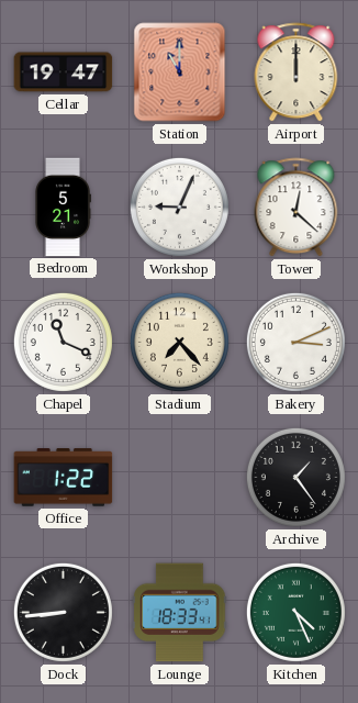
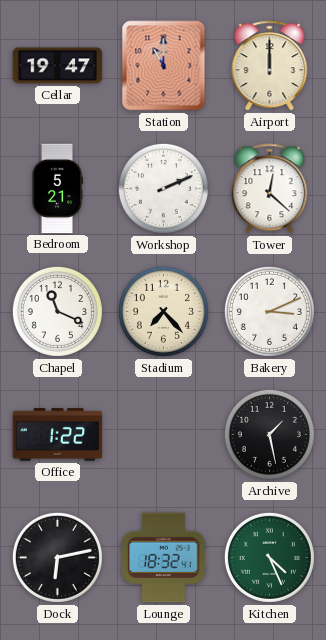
Workshop: 9:04 -> 2:11
Archive: 1:24 -> 1:28
Dock: 8:44 -> 6:13
Lounge: 18:33 -> 18:32
